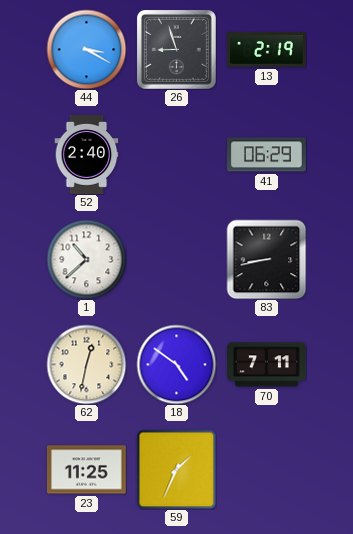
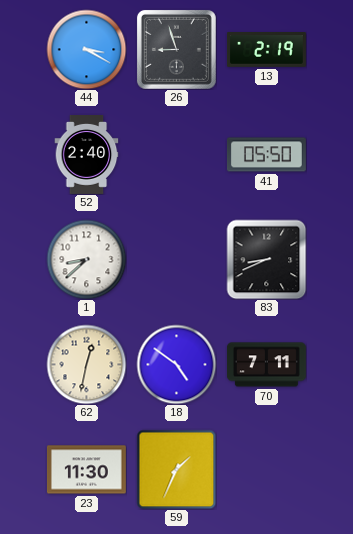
41: 06:29 -> 05:50
1: 10:38 -> 8:38
83: 8:43 -> 8:41
23: 11:25 -> 11:30
